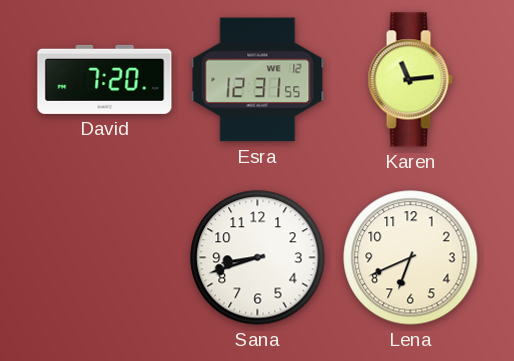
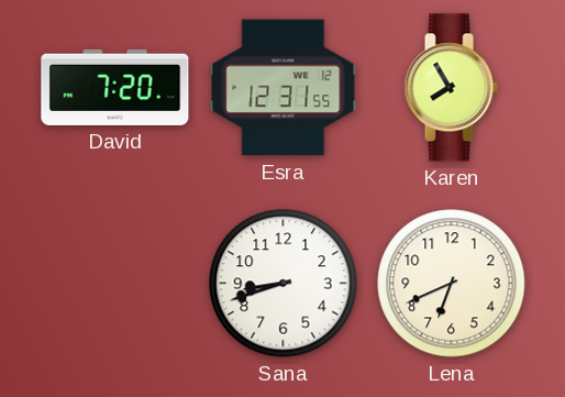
Karen: 11:14 -> 7:55
